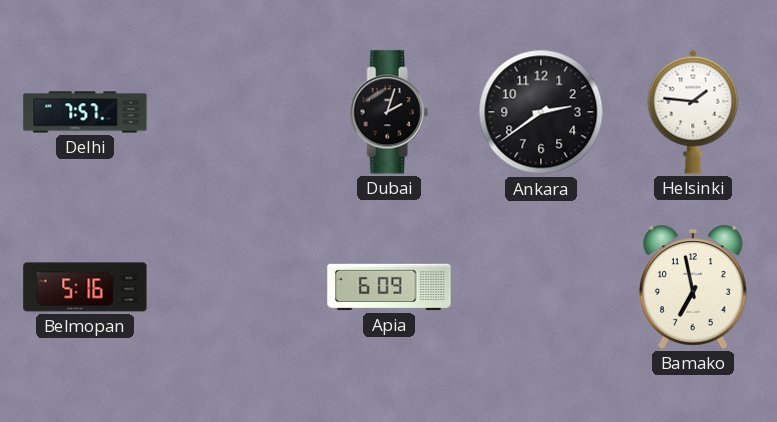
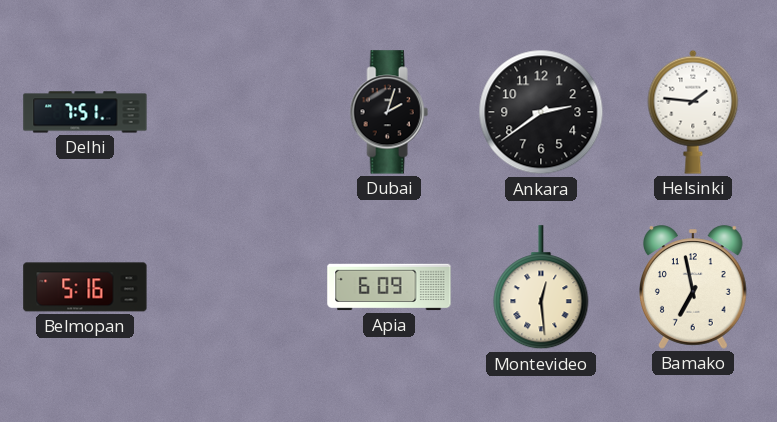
Delhi: 7:57 -> 7:51
Montevideo: none -> 12:29
